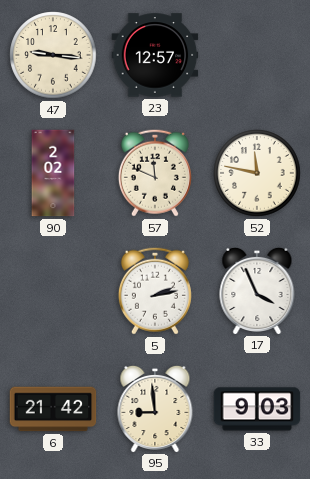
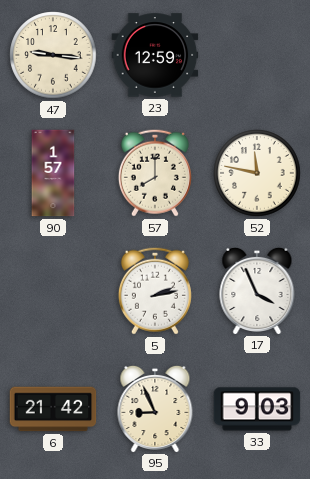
23: 12:57 -> 12:59
90: 2:02 -> 1:57
57: 11:49 -> 8:00
95: 8:59 -> 8:56
